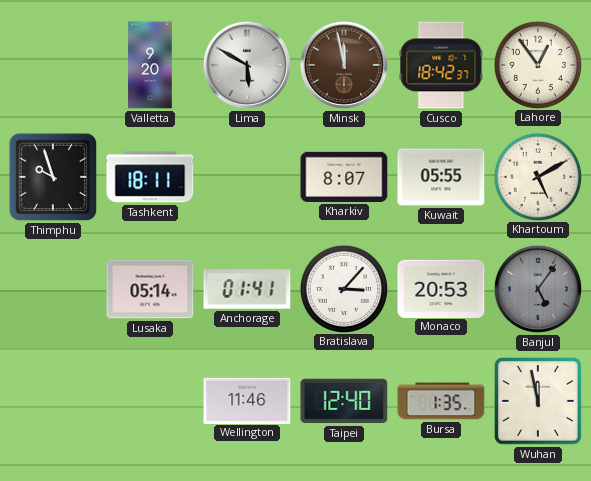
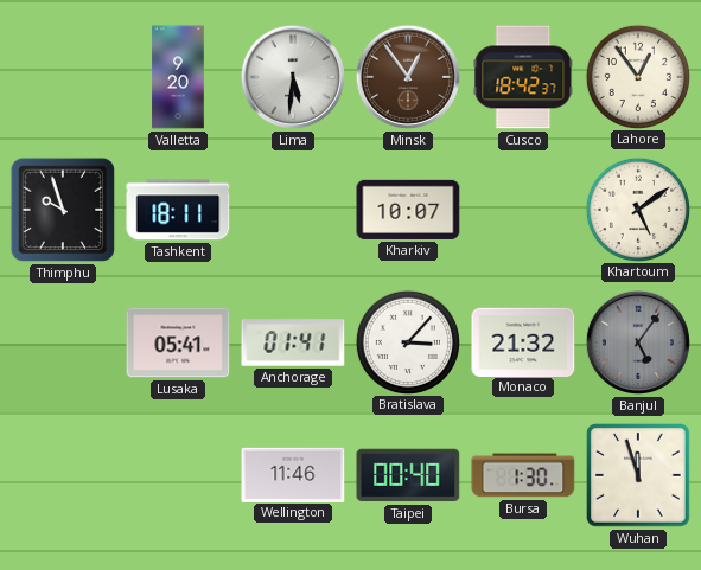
Lima: 5:50 -> 5:31
Minsk: 11:58 -> 12:54
Kharkiv: 8:07 -> 10:07
Kuwait: 05:55 -> none
Khartoum: 5:10 -> 5:09
Lusaka: 05:14 -> 05:41
Monaco: 20:53 -> 21:32
Taipei: 12:40 -> 00:40
Bursa: 1:35 -> 1:30
Wuhan: 11:58 -> 11:57
